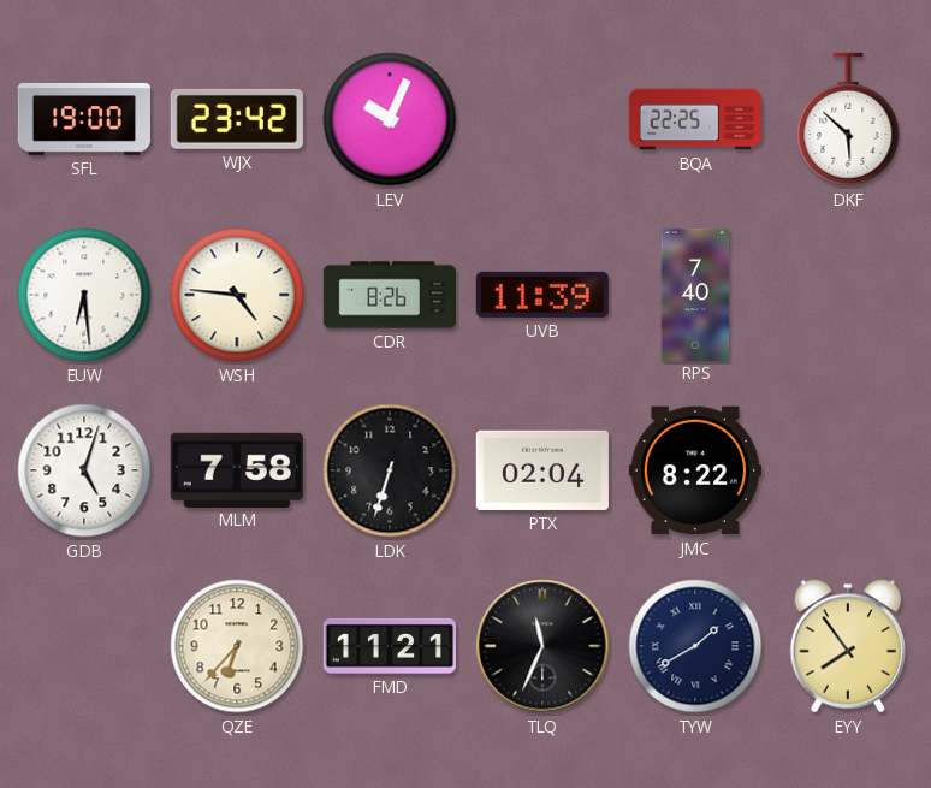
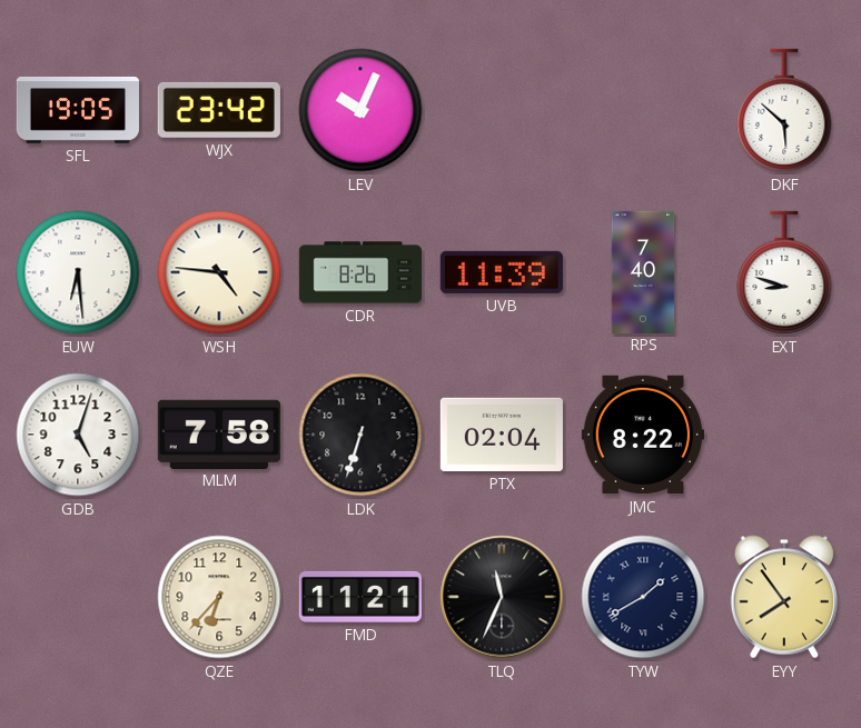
SFL: 19:00 -> 19:05
BQA: 22:25 -> none
EXT: none -> 8:48
